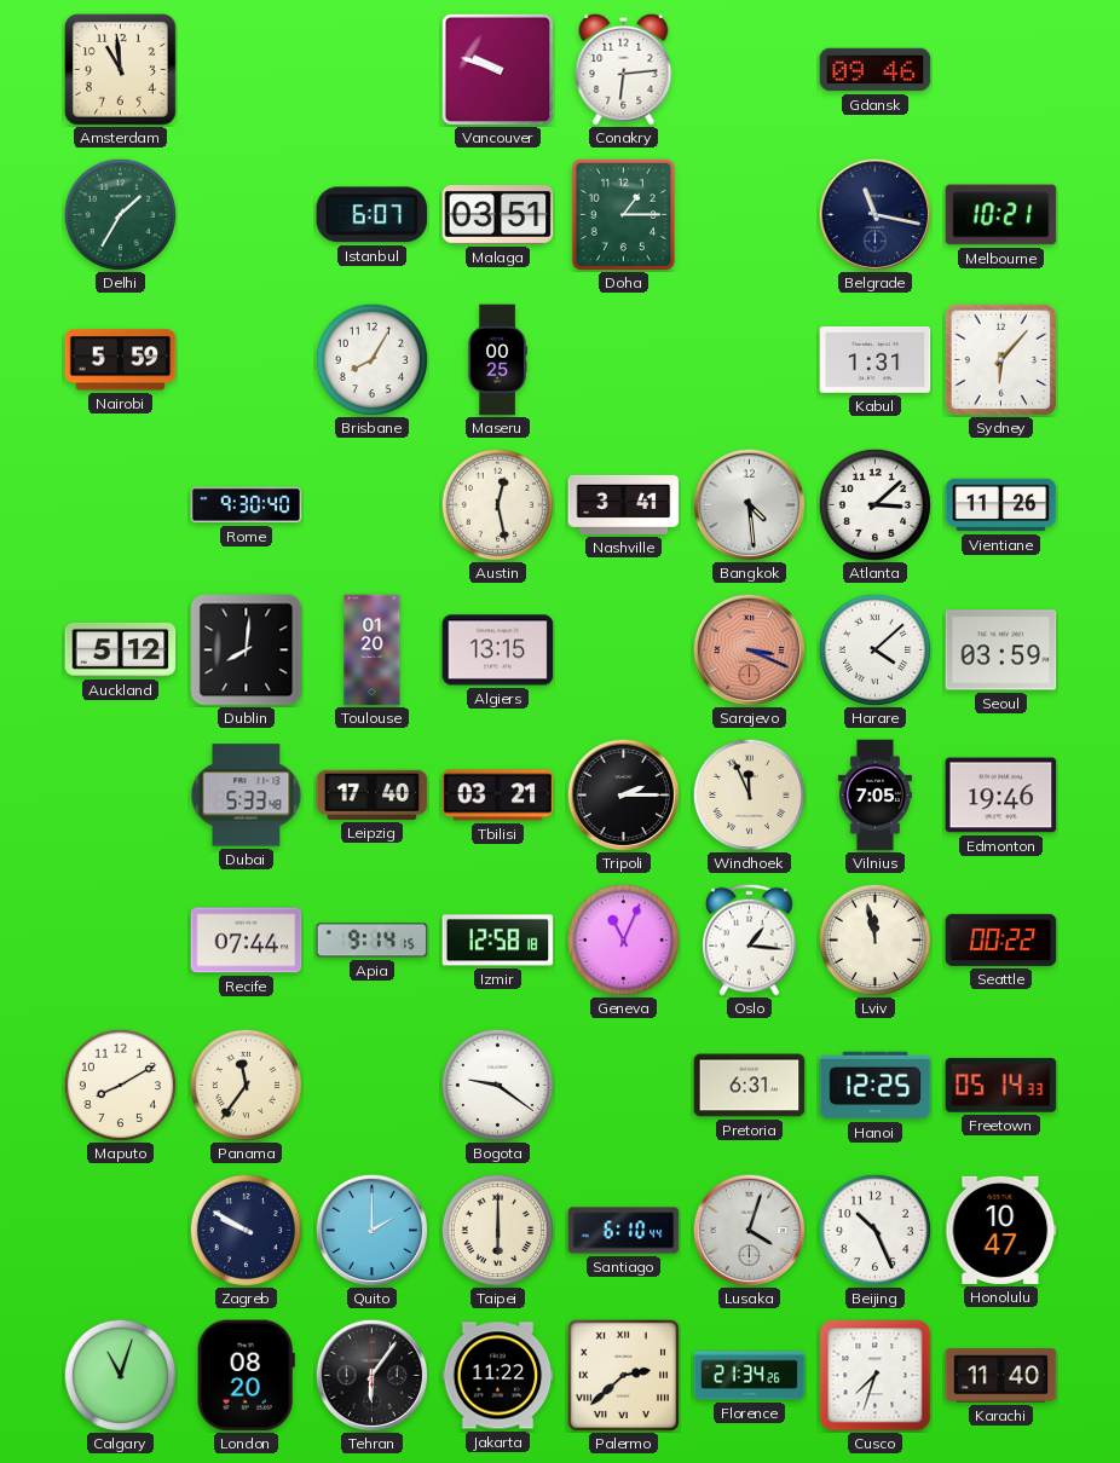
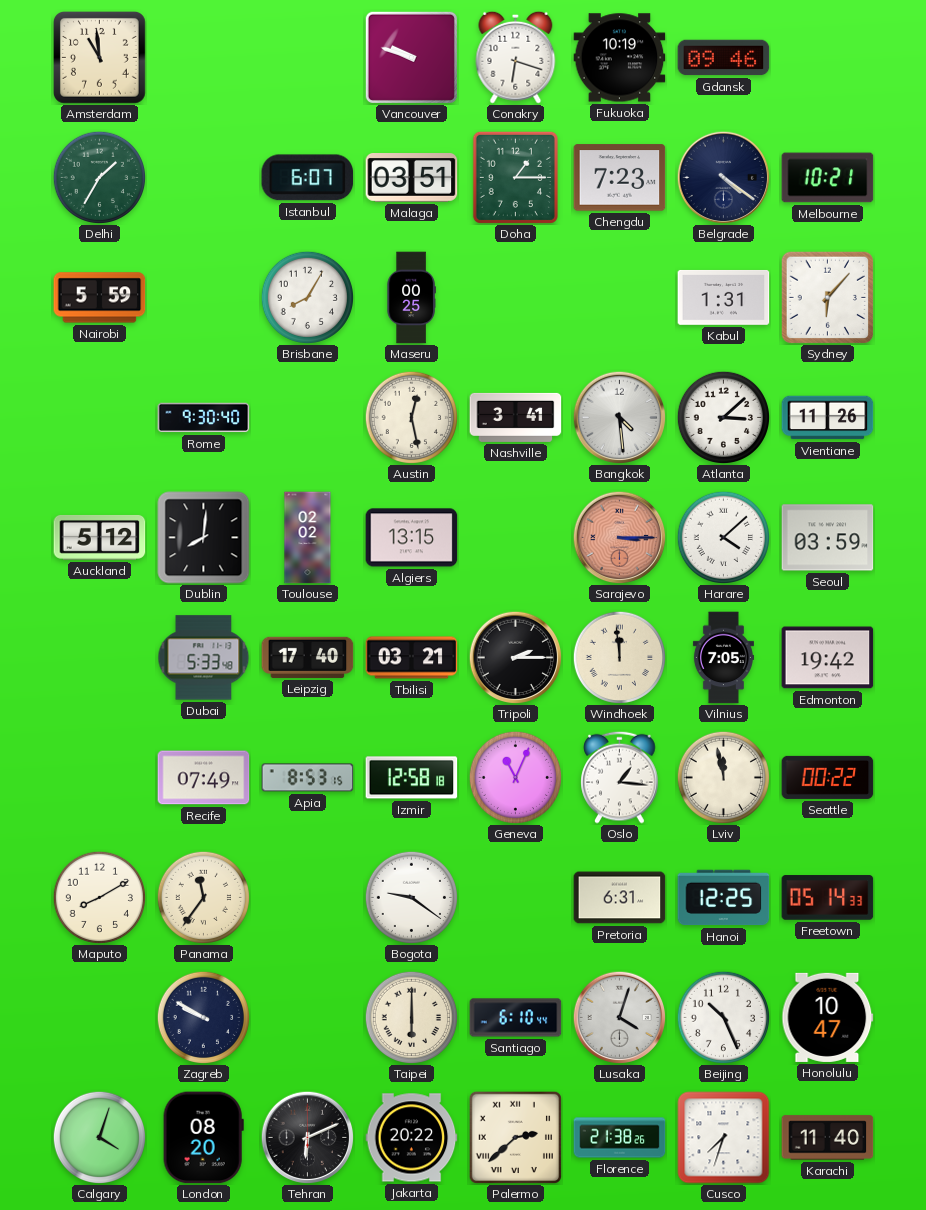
Conakry: 6:14 -> 6:18
Fukuoka: none -> 10:19
Chengdu: none -> 7:23
Belgrade: 11:17 -> 4:21
Toulouse: 01:20 -> 02:02
Sarajevo: 3:19 -> 3:15
Windhoek: 11:56 -> 11:59
Edmonton: 19:46 -> 19:42
Recife: 07:44 -> 07:49
Apia: 9:14 -> 8:53
Quito: 2:00 -> none
Calgary: 11:03 -> 4:03
Tehran: 6:06 -> 6:11
Jakarta: 11:22 -> 20:22
Florence: 21:34 -> 21:38
